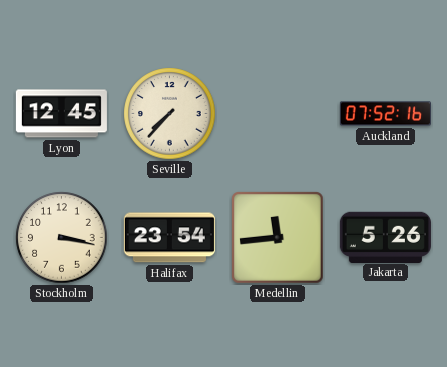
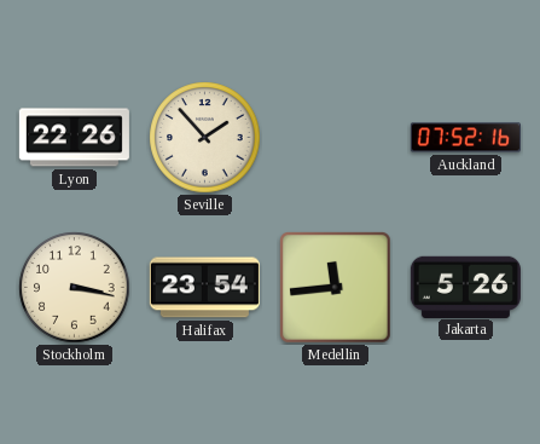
Lyon: 12:45 -> 22:26
Seville: 7:37 -> 1:53
